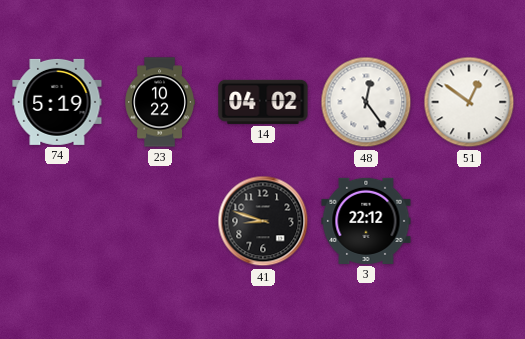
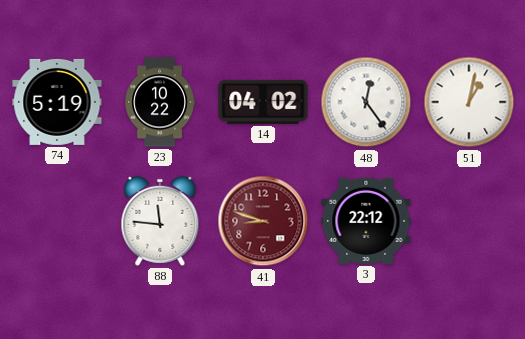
51: 12:51 -> 1:02
88: none -> 11:46
41 dial: black -> burgundy
